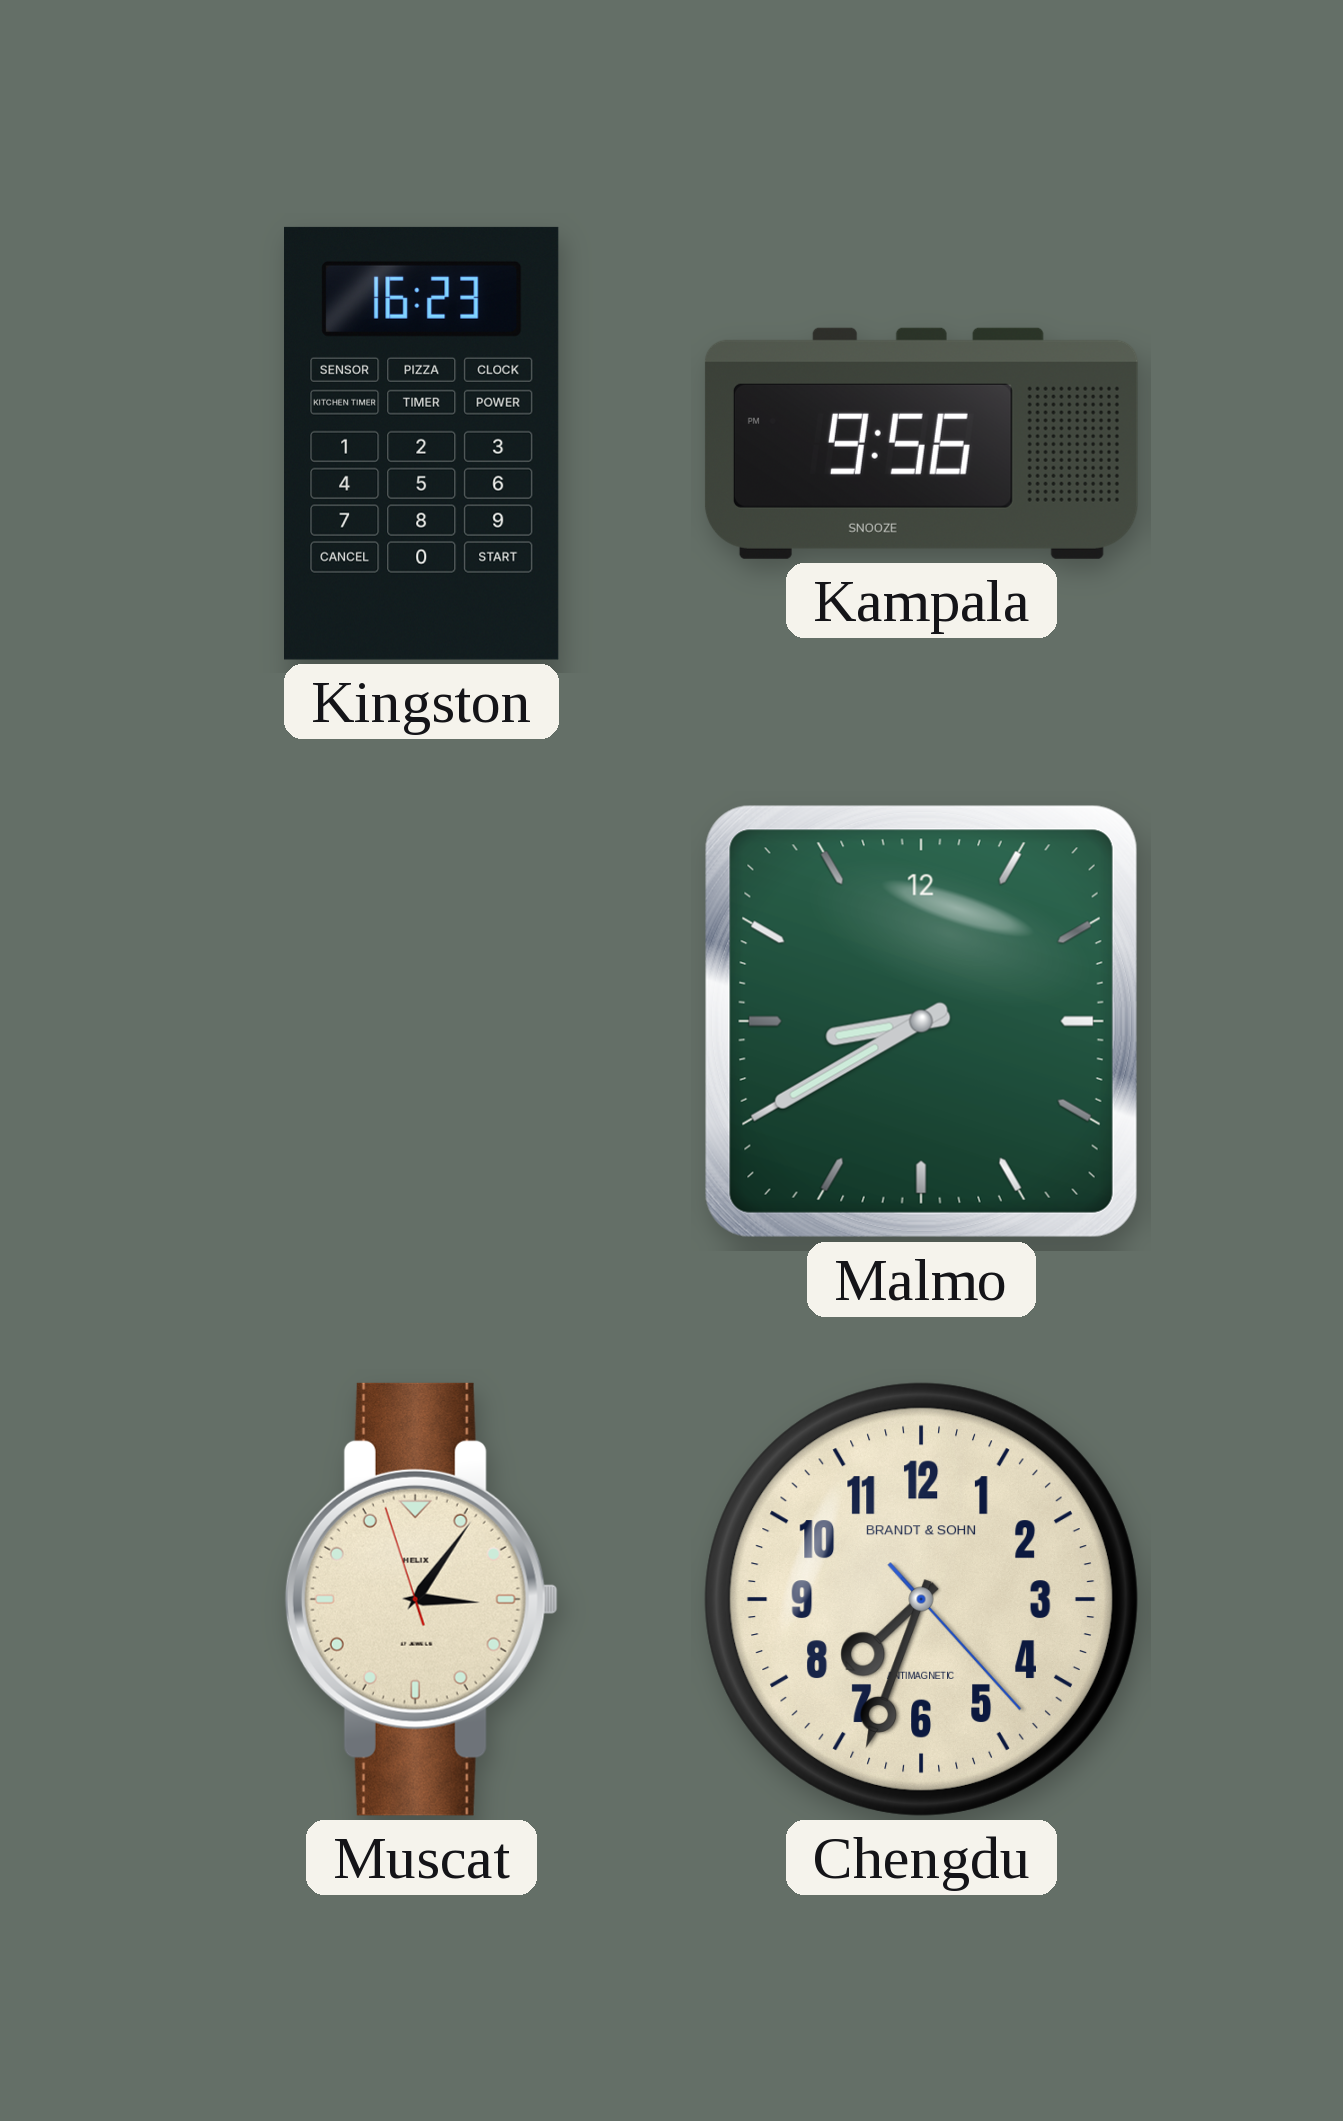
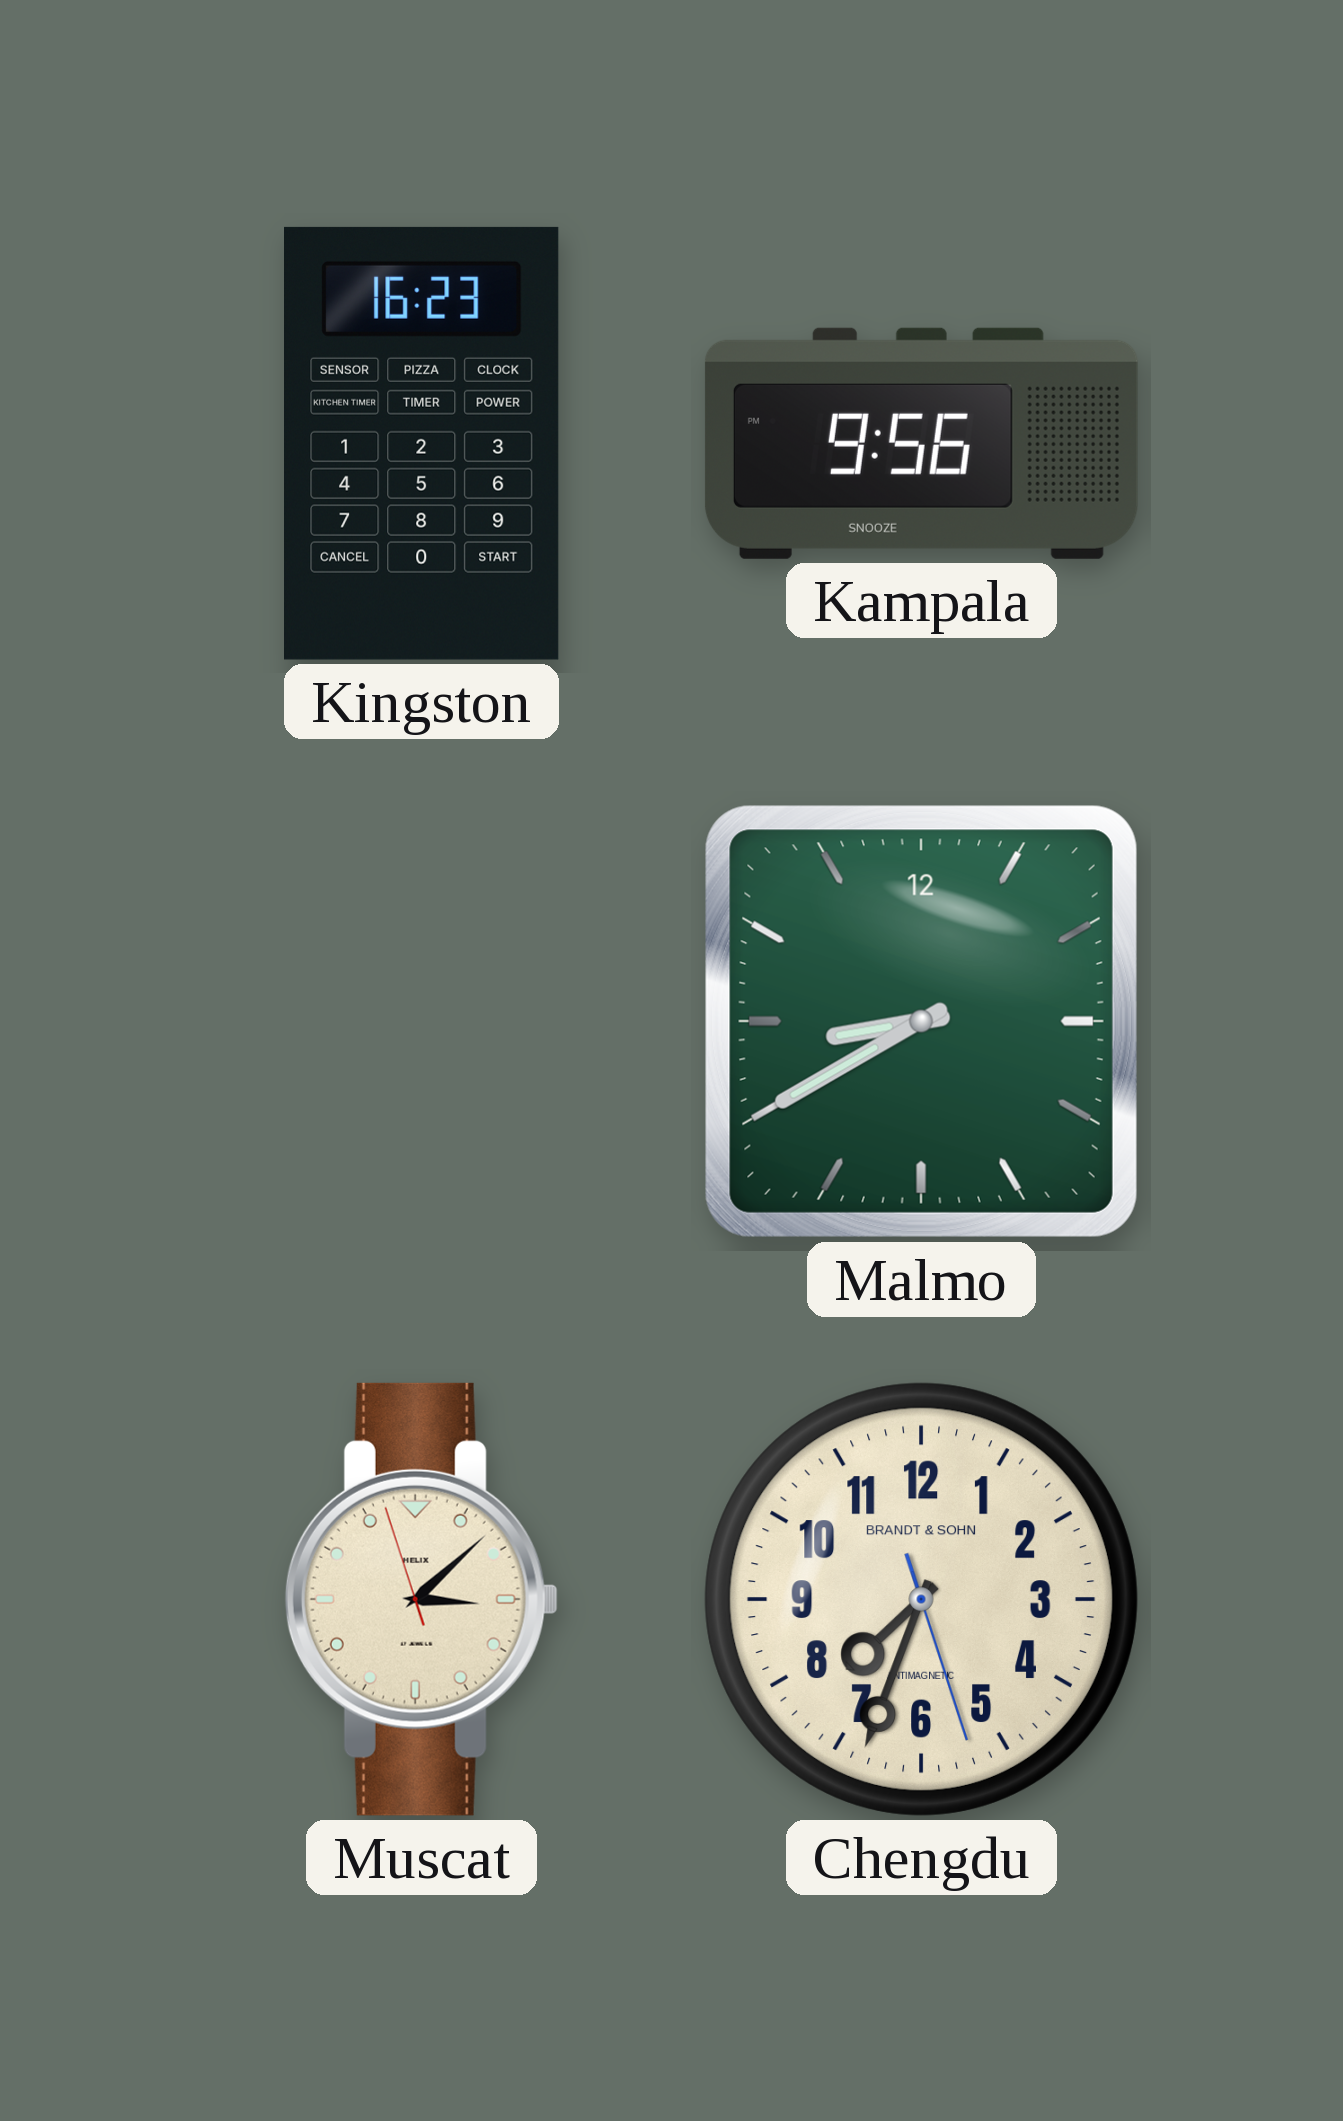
Muscat: 3:05 -> 3:07
Chengdu: 7:33:23 -> 7:33:27
